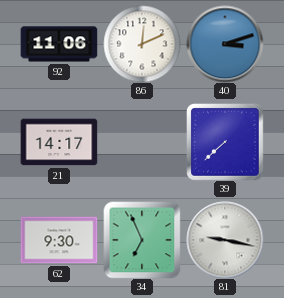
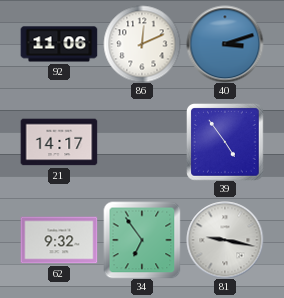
39: 7:38 -> 4:54
62: 9:30 -> 9:32
34: 6:56 -> 6:54
